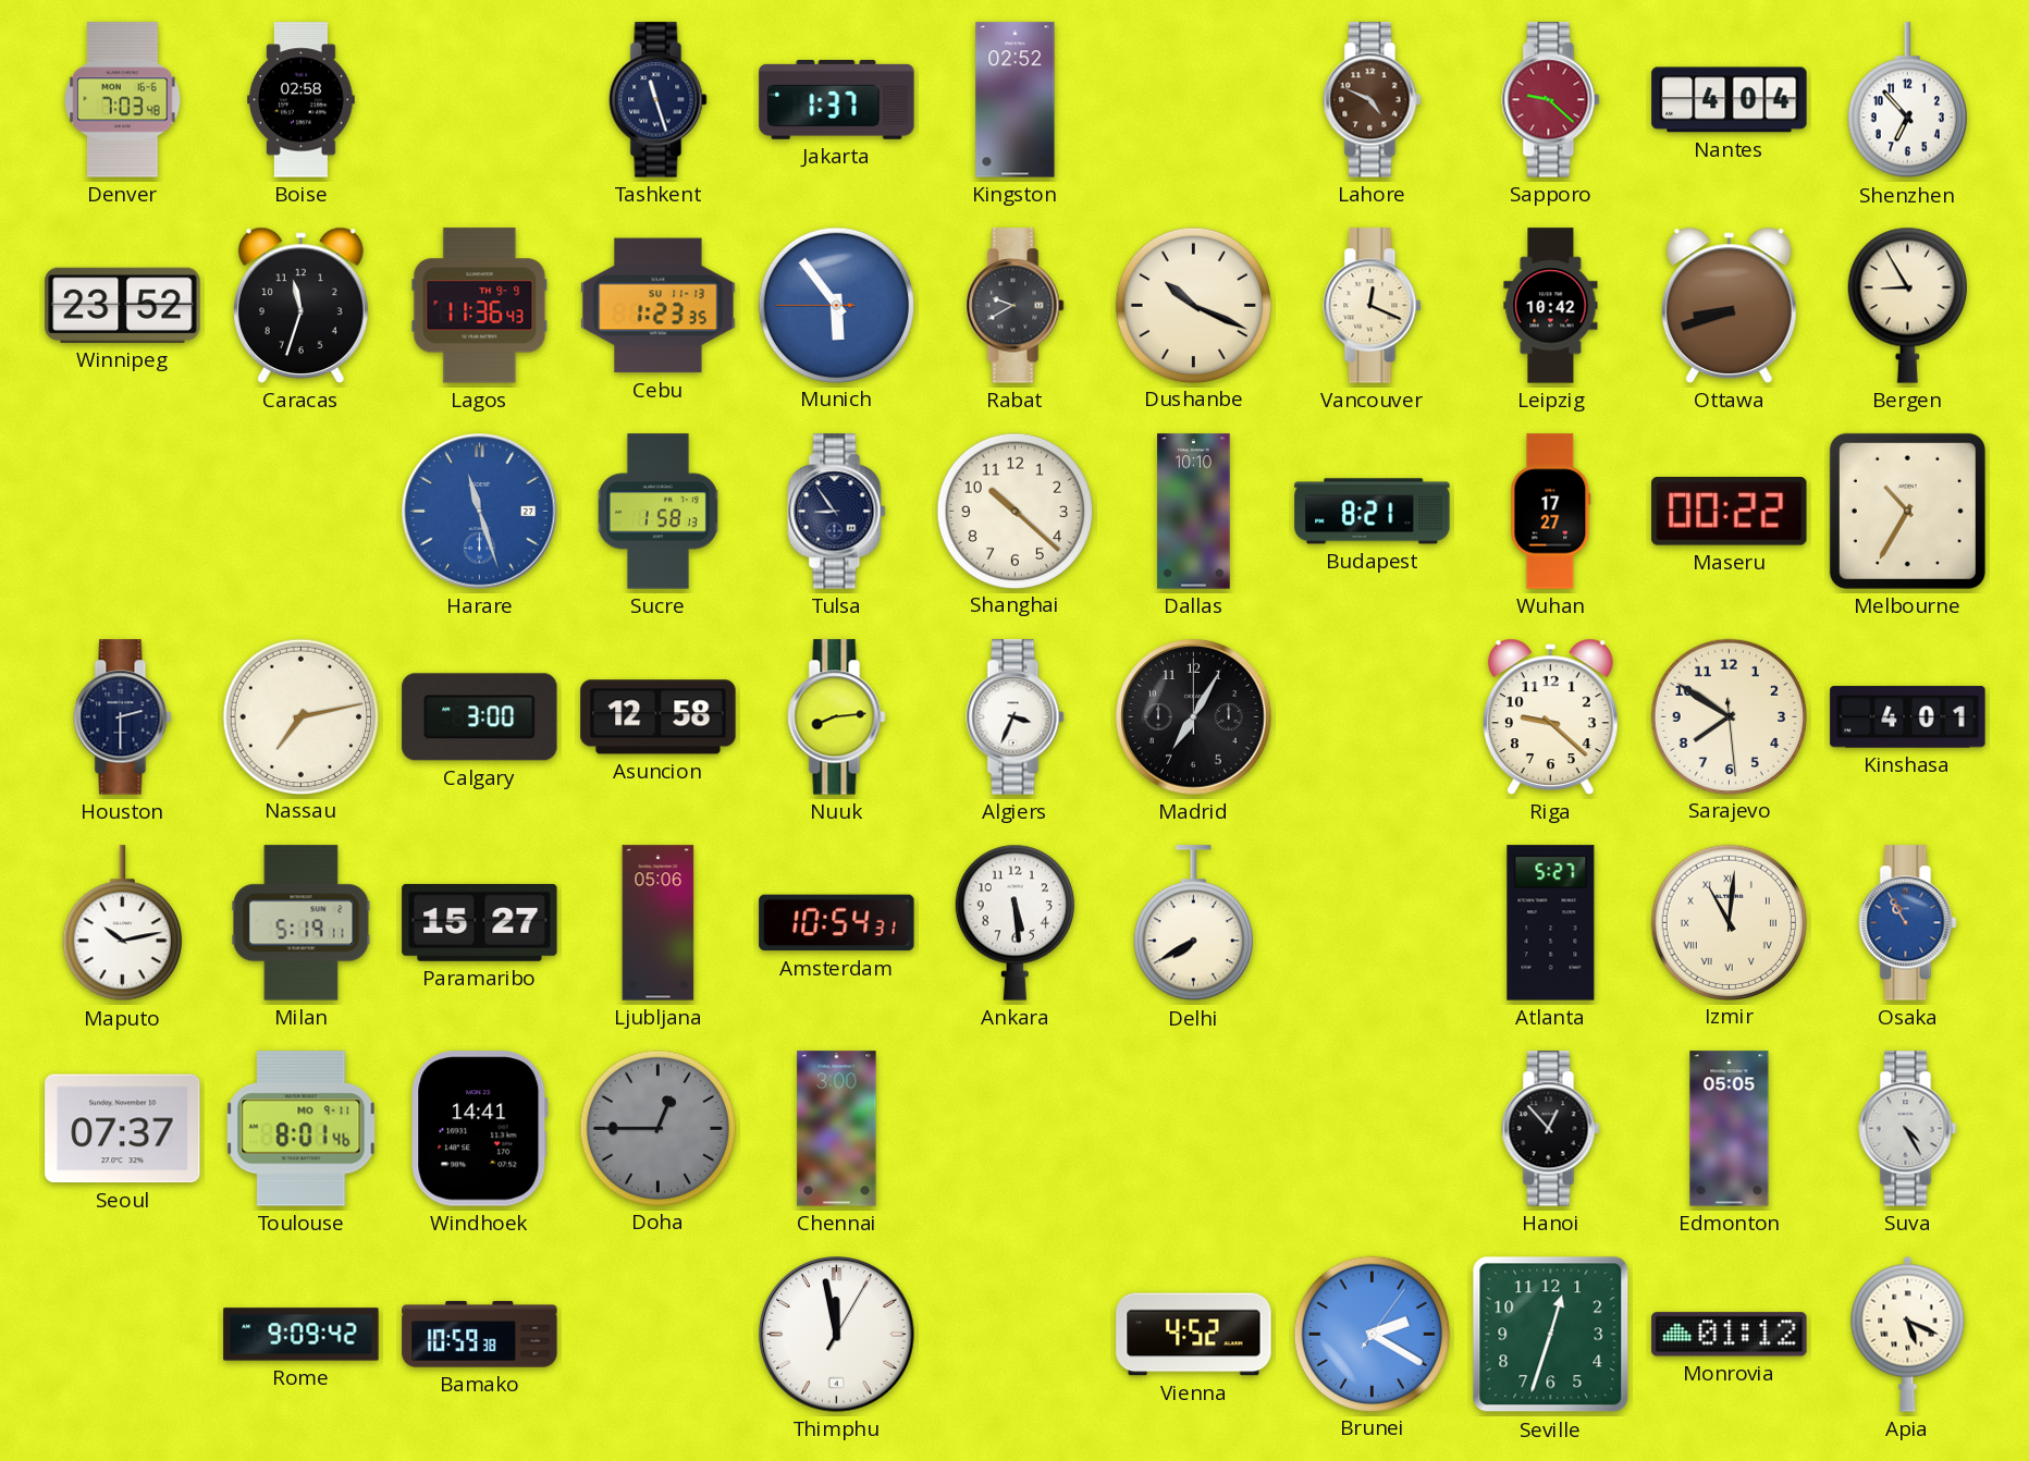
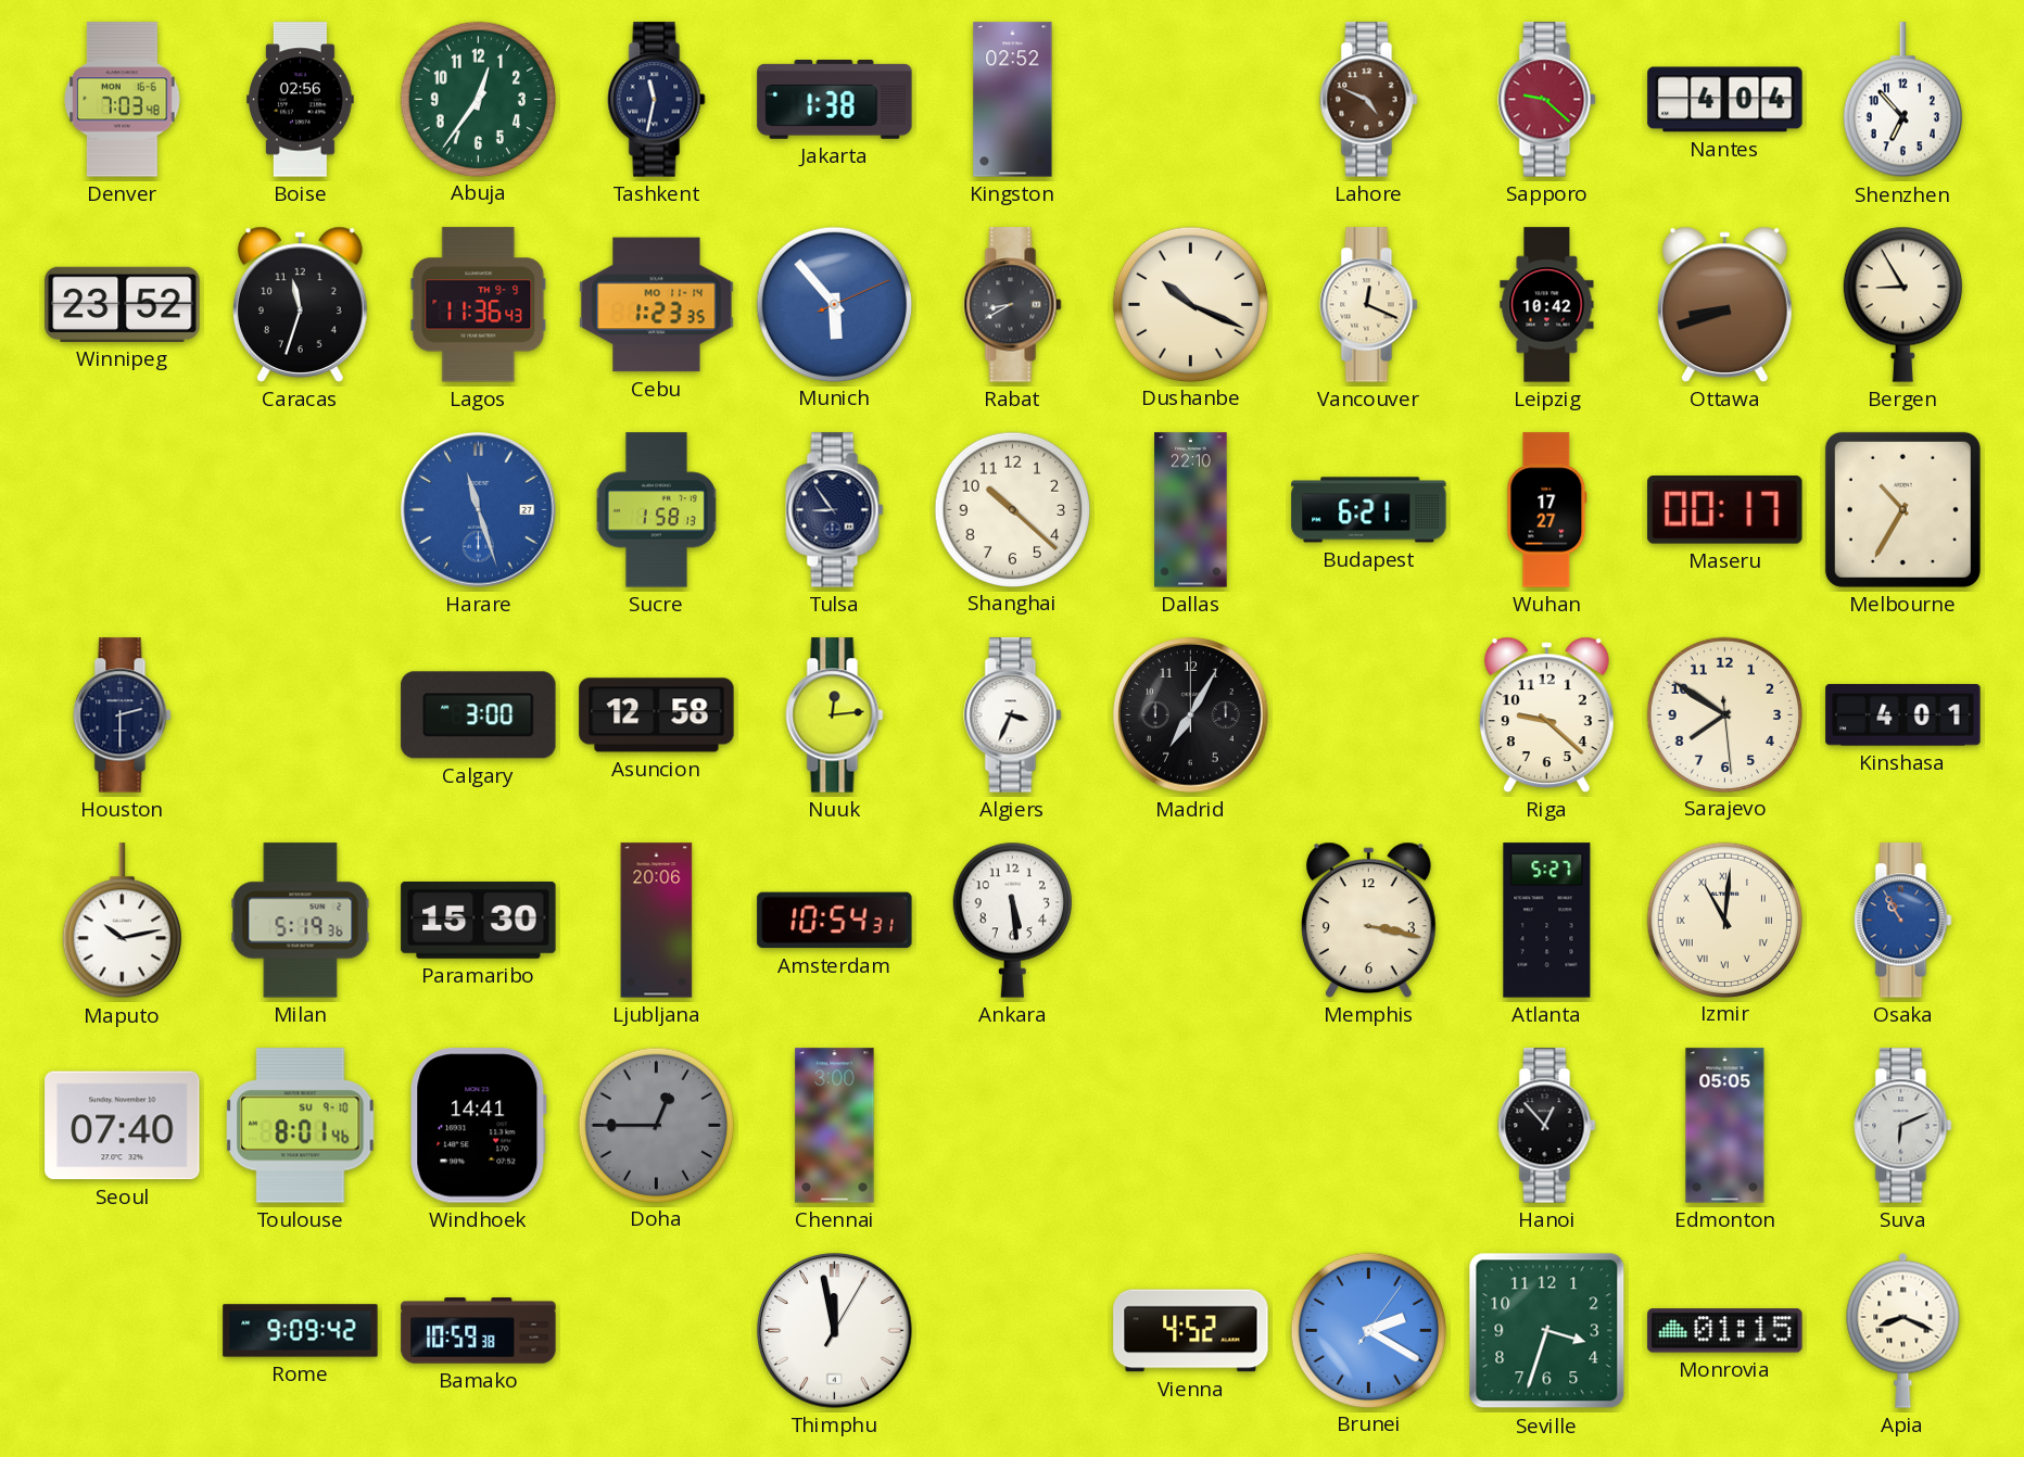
Boise: 02:58 -> 02:56
Abuja: none -> 12:36
Tashkent: 11:27 -> 11:32
Jakarta: 1:37 -> 1:38
Cebu date: SU 11-13 -> MO 11-14
Munich: 5:53:45 -> 5:53:11
Rabat: 9:40 -> 8:40
Dallas: 10:10 -> 22:10
Budapest: 8:21 -> 6:21
Maseru: 00:22 -> 00:17
Nassau: 7:13 -> none
Nuuk: 8:14 -> 12:14
Milan: 5:19:11 -> 5:19:36
Paramaribo: 15:27 -> 15:30
Ljubljana: 05:06 -> 20:06
Delhi: 7:40 -> none
Memphis: none -> 3:17
Seoul: 07:37 -> 07:40
Toulouse date: MO 9-11 -> SU 9-10
Suva: 4:25 -> 6:11
Seville: 12:33 -> 3:33
Monrovia: 01:12 -> 01:15
Apia: 5:19 -> 8:19
